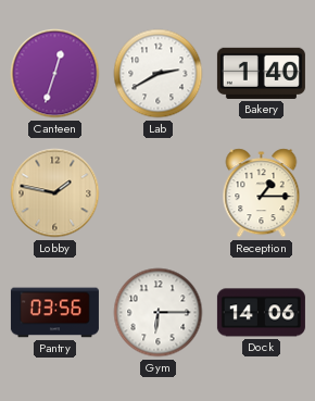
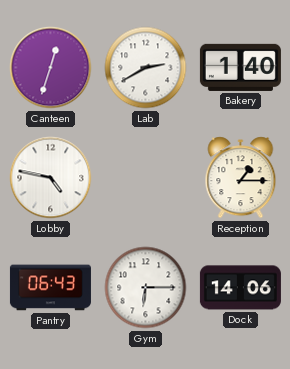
Lobby: 1:47 -> 4:47
Lobby dial: champagne -> white
Pantry: 03:56 -> 06:43
